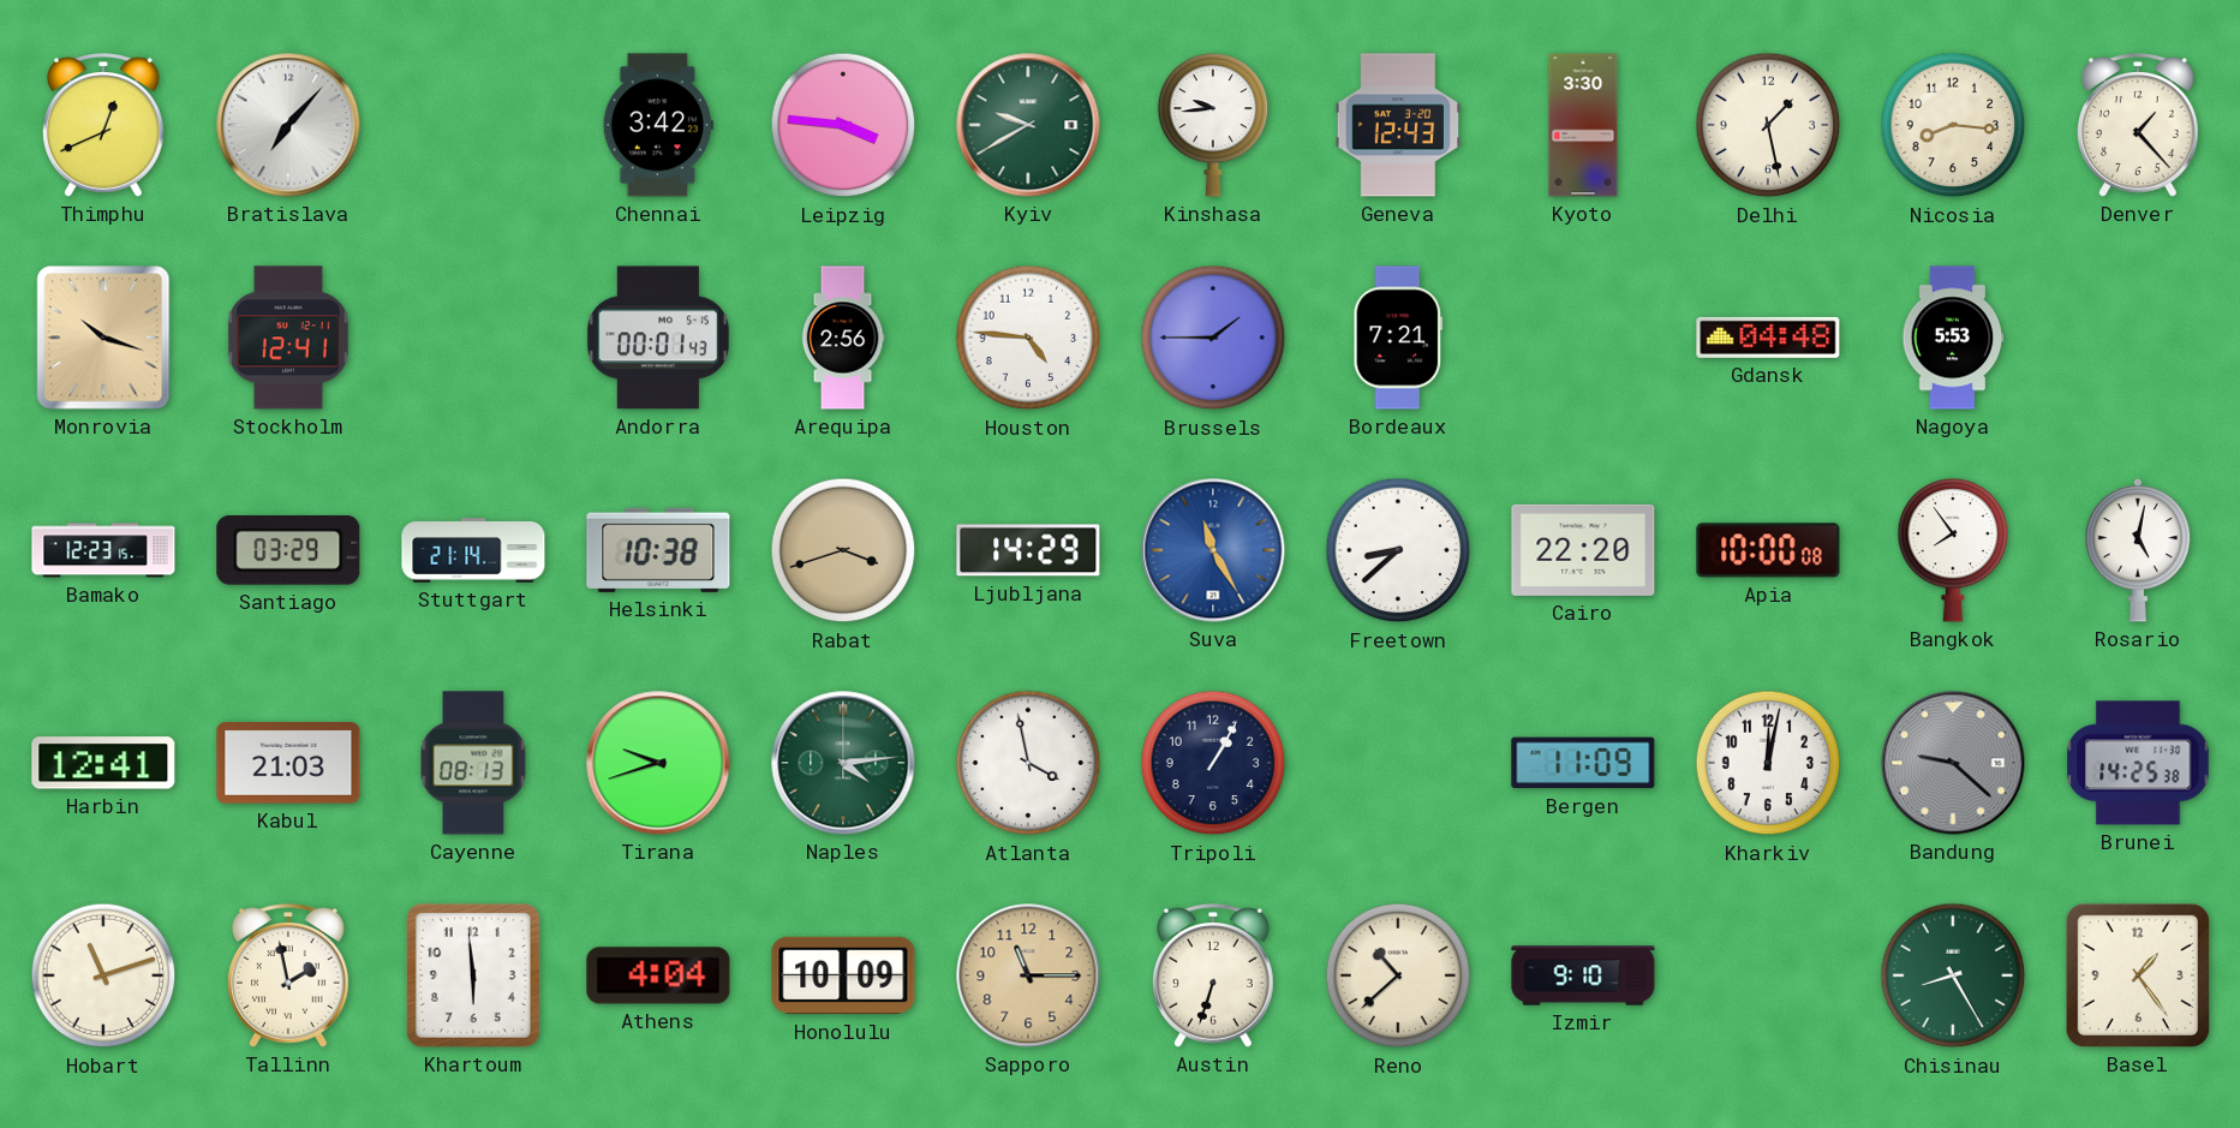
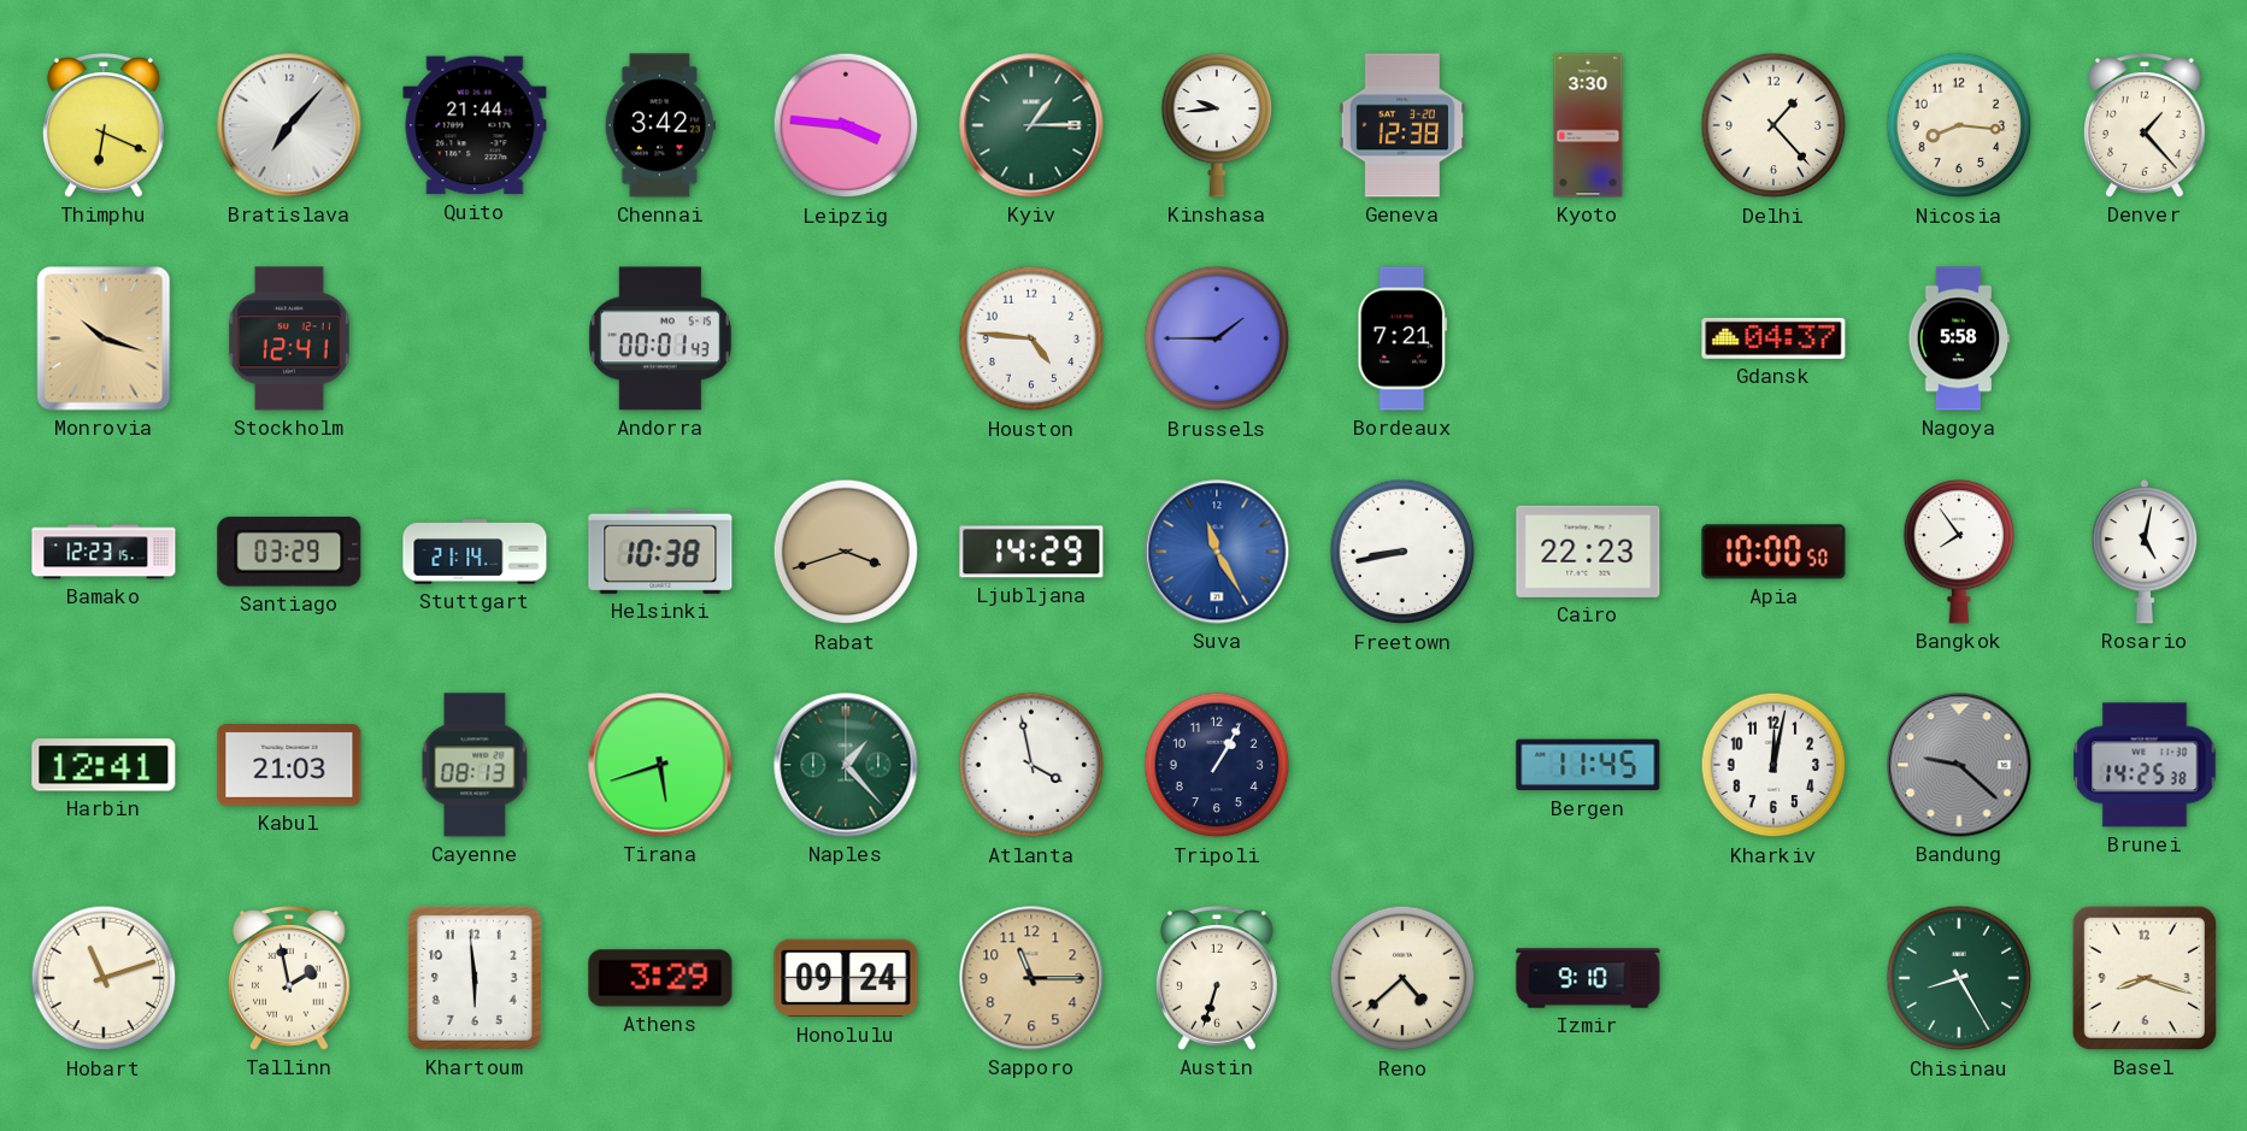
Thimphu: 12:41 -> 6:19
Quito: none -> 21:44
Kyiv: 9:40 -> 1:15
Geneva: 12:43 -> 12:38
Delhi: 1:28 -> 1:23
Arequipa: 2:56 -> none
Gdansk: 04:48 -> 04:37
Nagoya: 5:53 -> 5:58
Freetown: 8:38 -> 8:43
Cairo: 22:20 -> 22:23
Apia: 10:00:08 -> 10:00:50
Tirana: 9:42 -> 5:42
Naples: 4:14 -> 1:23
Bergen: 11:09 -> 11:45
Athens: 4:04 -> 3:29
Honolulu: 10:09 -> 09:24
Reno: 10:38 -> 4:38
Basel: 1:24 -> 8:18
